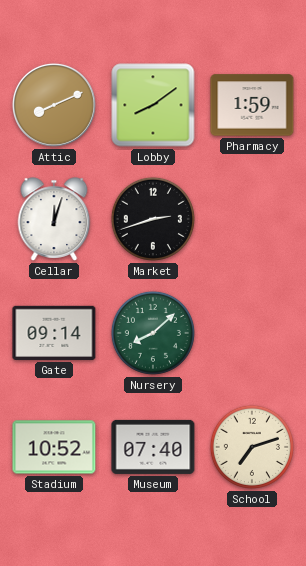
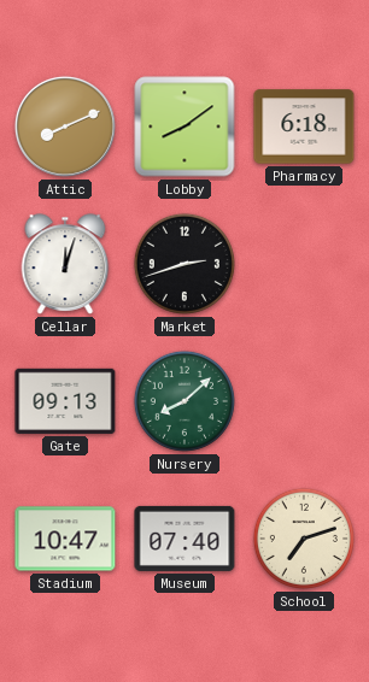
Pharmacy: 1:59 -> 6:18
Gate: 09:14 -> 09:13
Stadium: 10:52 -> 10:47
